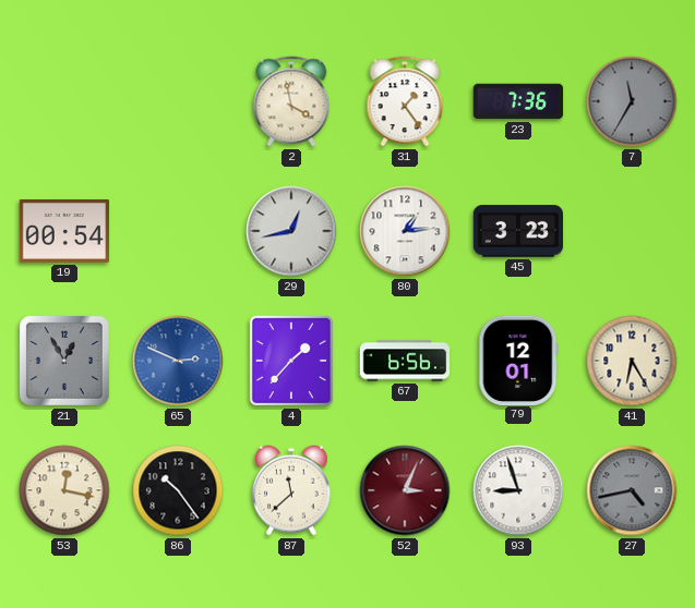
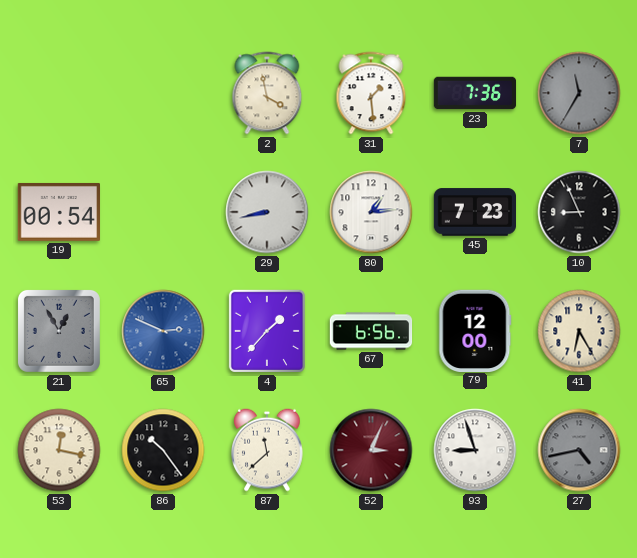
31: 1:24 -> 1:29
29: 12:43 -> 8:43
45: 3:23 -> 7:23
10: none -> 8:56
79: 12:01 -> 12:00
